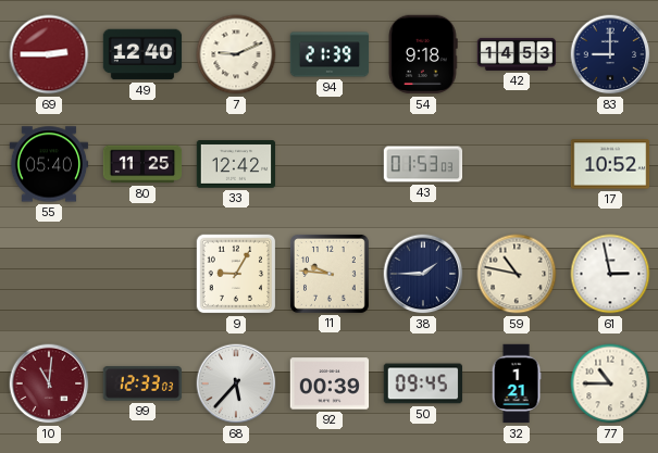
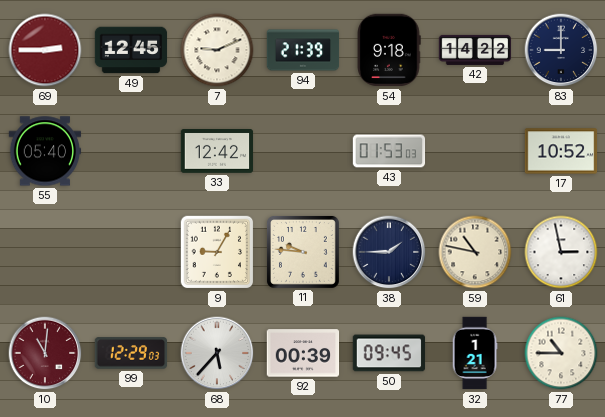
49: 12:40 -> 12:45
42: 14:53 -> 14:22
80: 11:25 -> none
99: 12:33 -> 12:29
